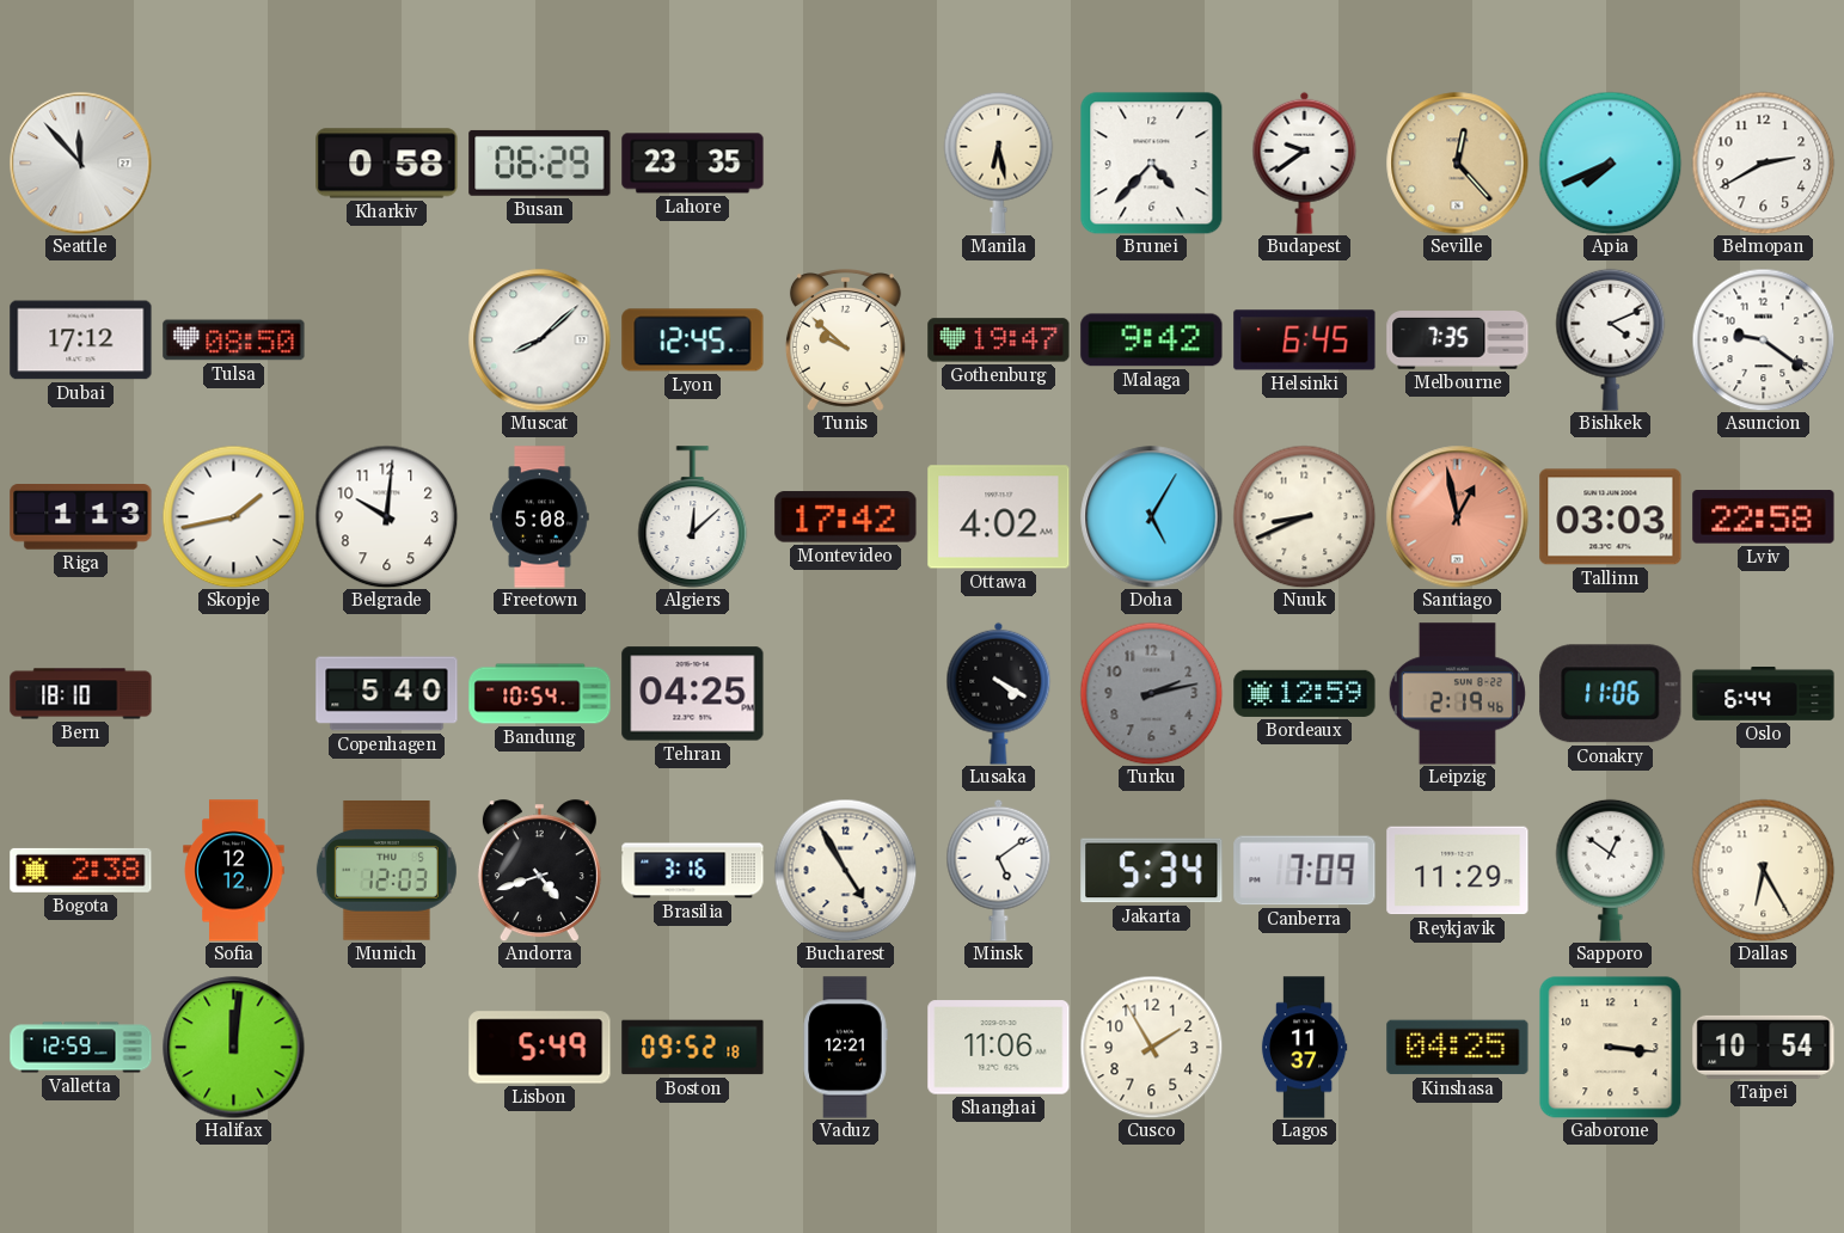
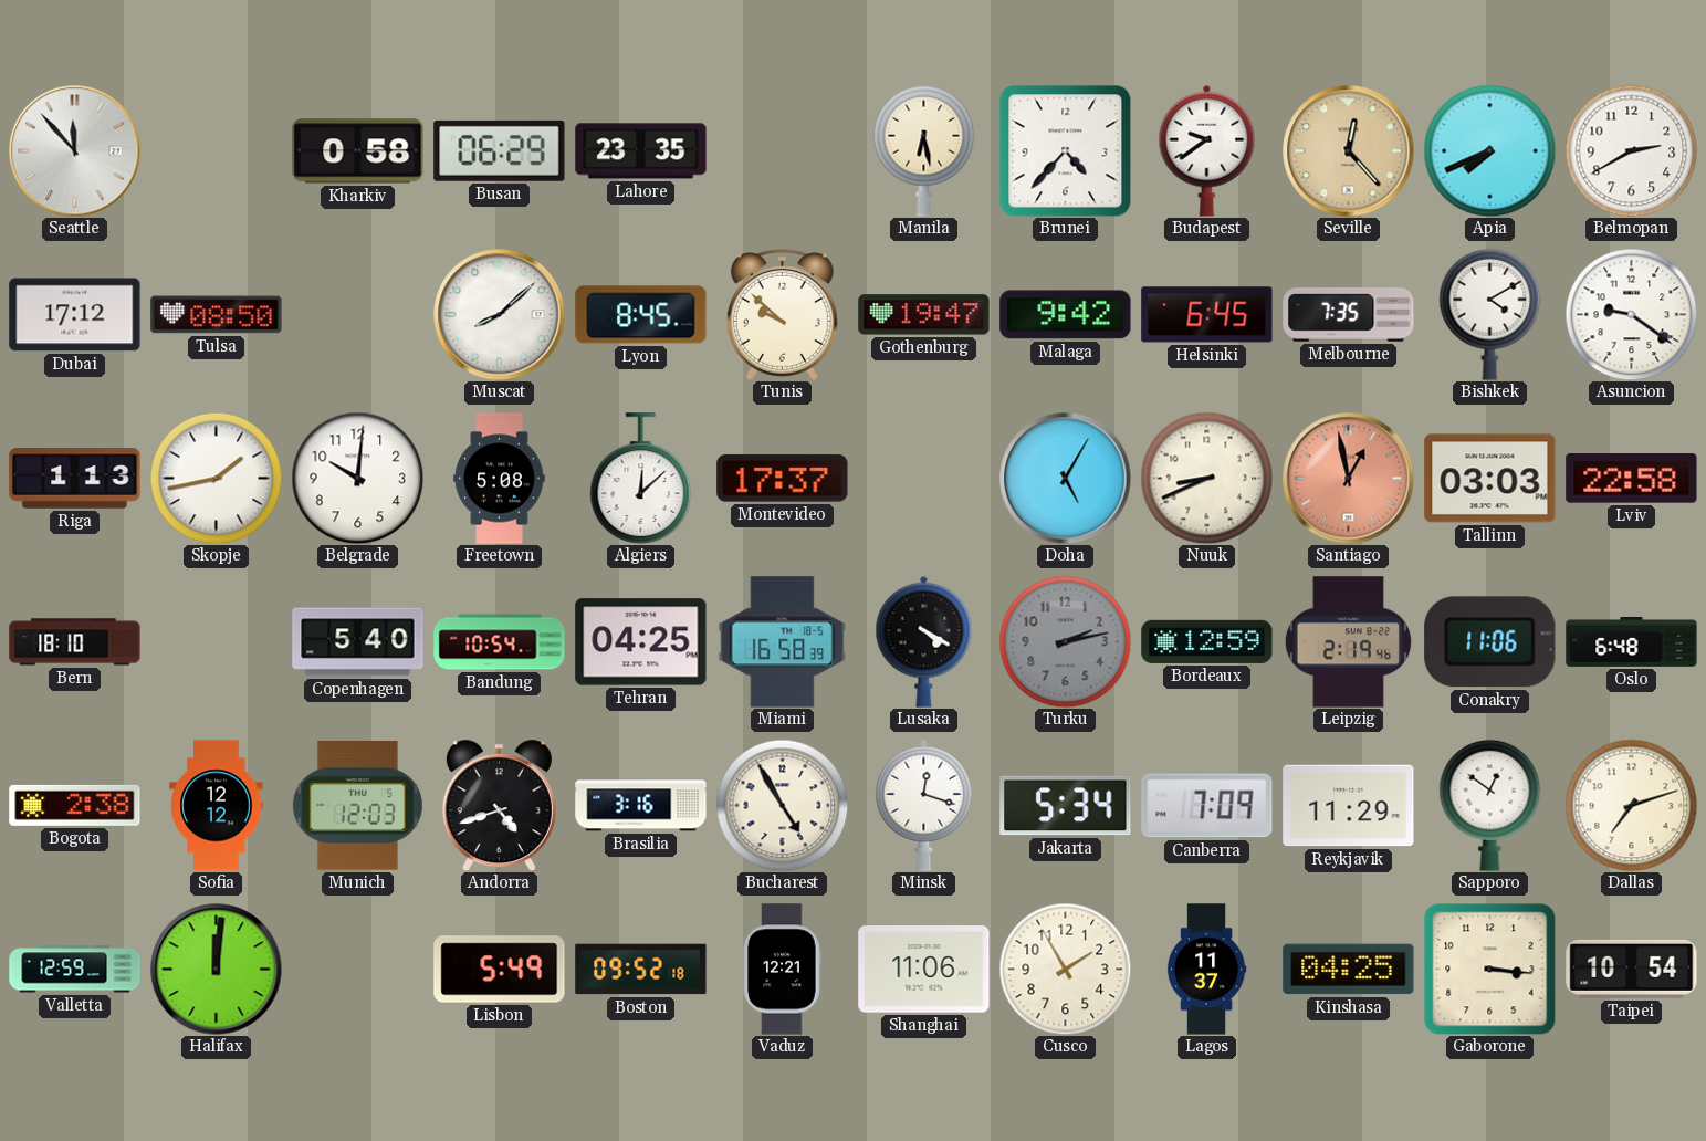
Lyon: 12:45 -> 8:45
Bishkek: 4:11 -> 4:10
Montevideo: 17:42 -> 17:37
Ottawa: 4:02 -> none
Miami: none -> 16:58
Oslo: 6:44 -> 6:48
Minsk: 5:09 -> 12:18
Dallas: 6:25 -> 7:12
